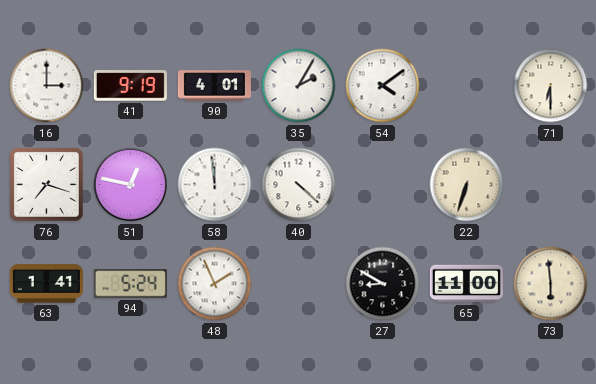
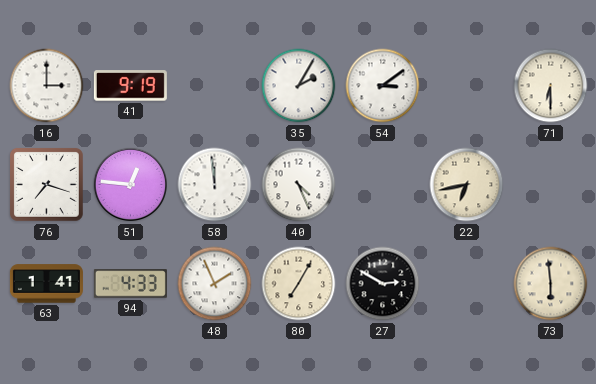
90: 4:01 -> none
54: 4:09 -> 3:09
51: 12:47 -> 12:46
40: 4:22 -> 4:26
22: 6:33 -> 6:43
94: 5:24 -> 4:33
80: none -> 7:05
27: 8:50 -> 2:50
65: 11:00 -> none
